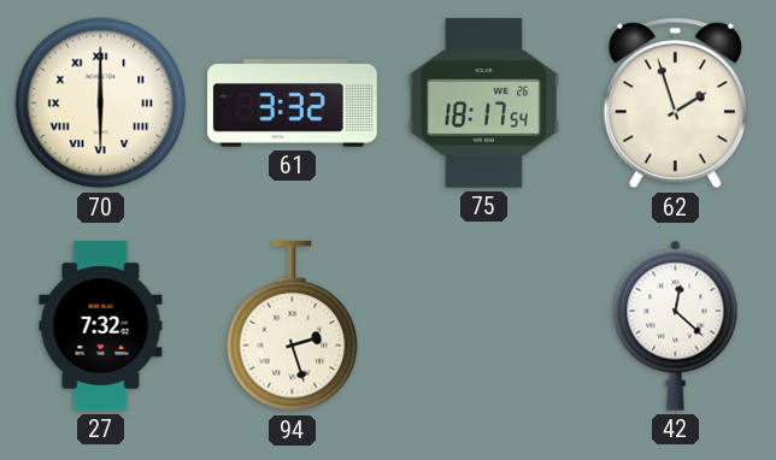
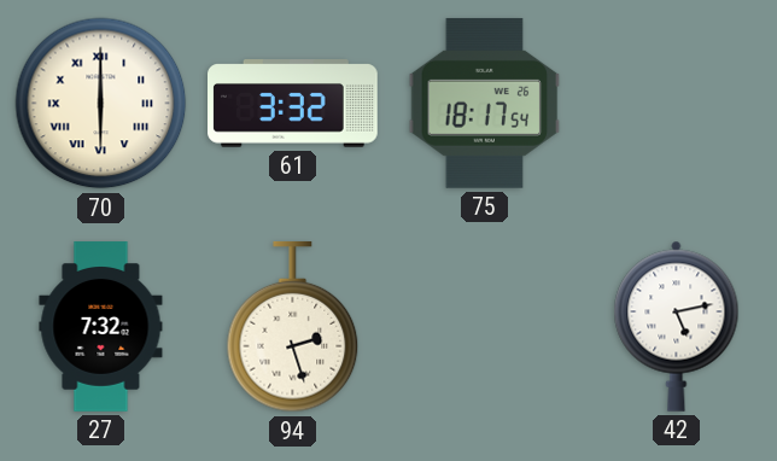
62: 1:57 -> none
42: 12:22 -> 5:13
